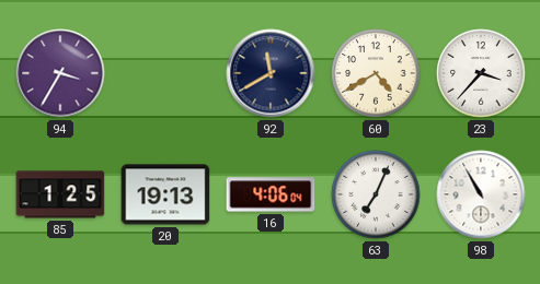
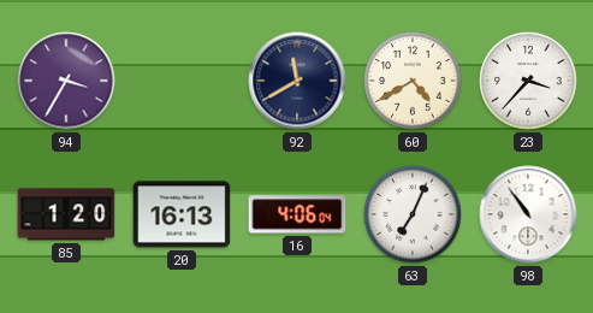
85: 1:25 -> 1:20
20: 19:13 -> 16:13
98: 10:55 -> 10:54
